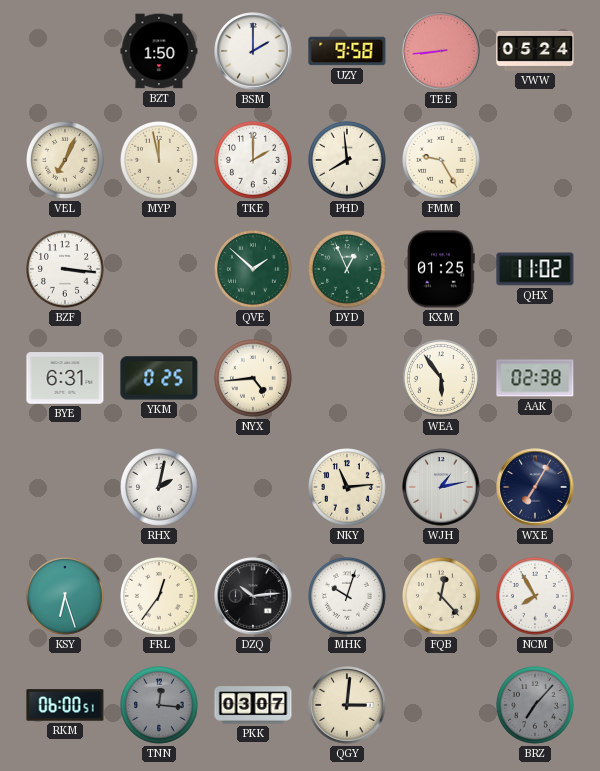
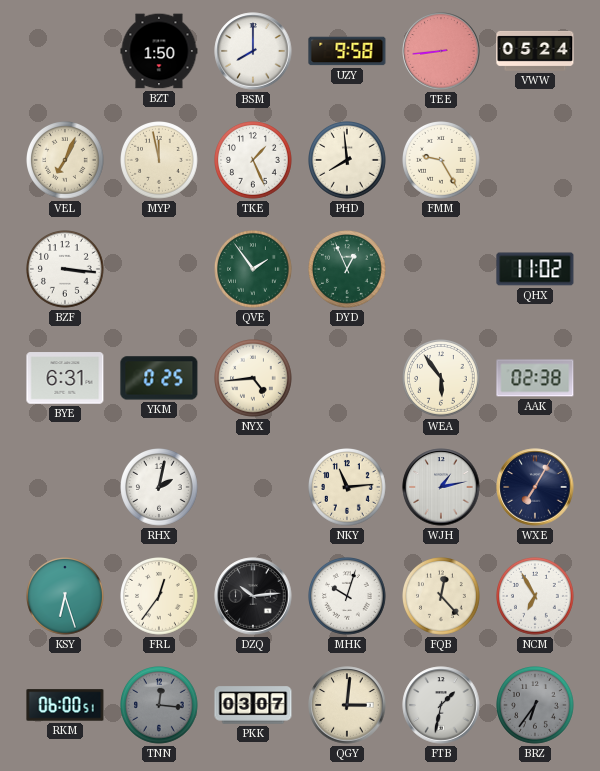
BSM: 2:00 -> 8:00
TKE: 2:00 -> 1:26
QVE: 1:52 -> 1:54
KXM: 01:25 -> none
NCM: 7:55 -> 6:55
FTB: none -> 1:32
BRZ: 7:07 -> 6:36
